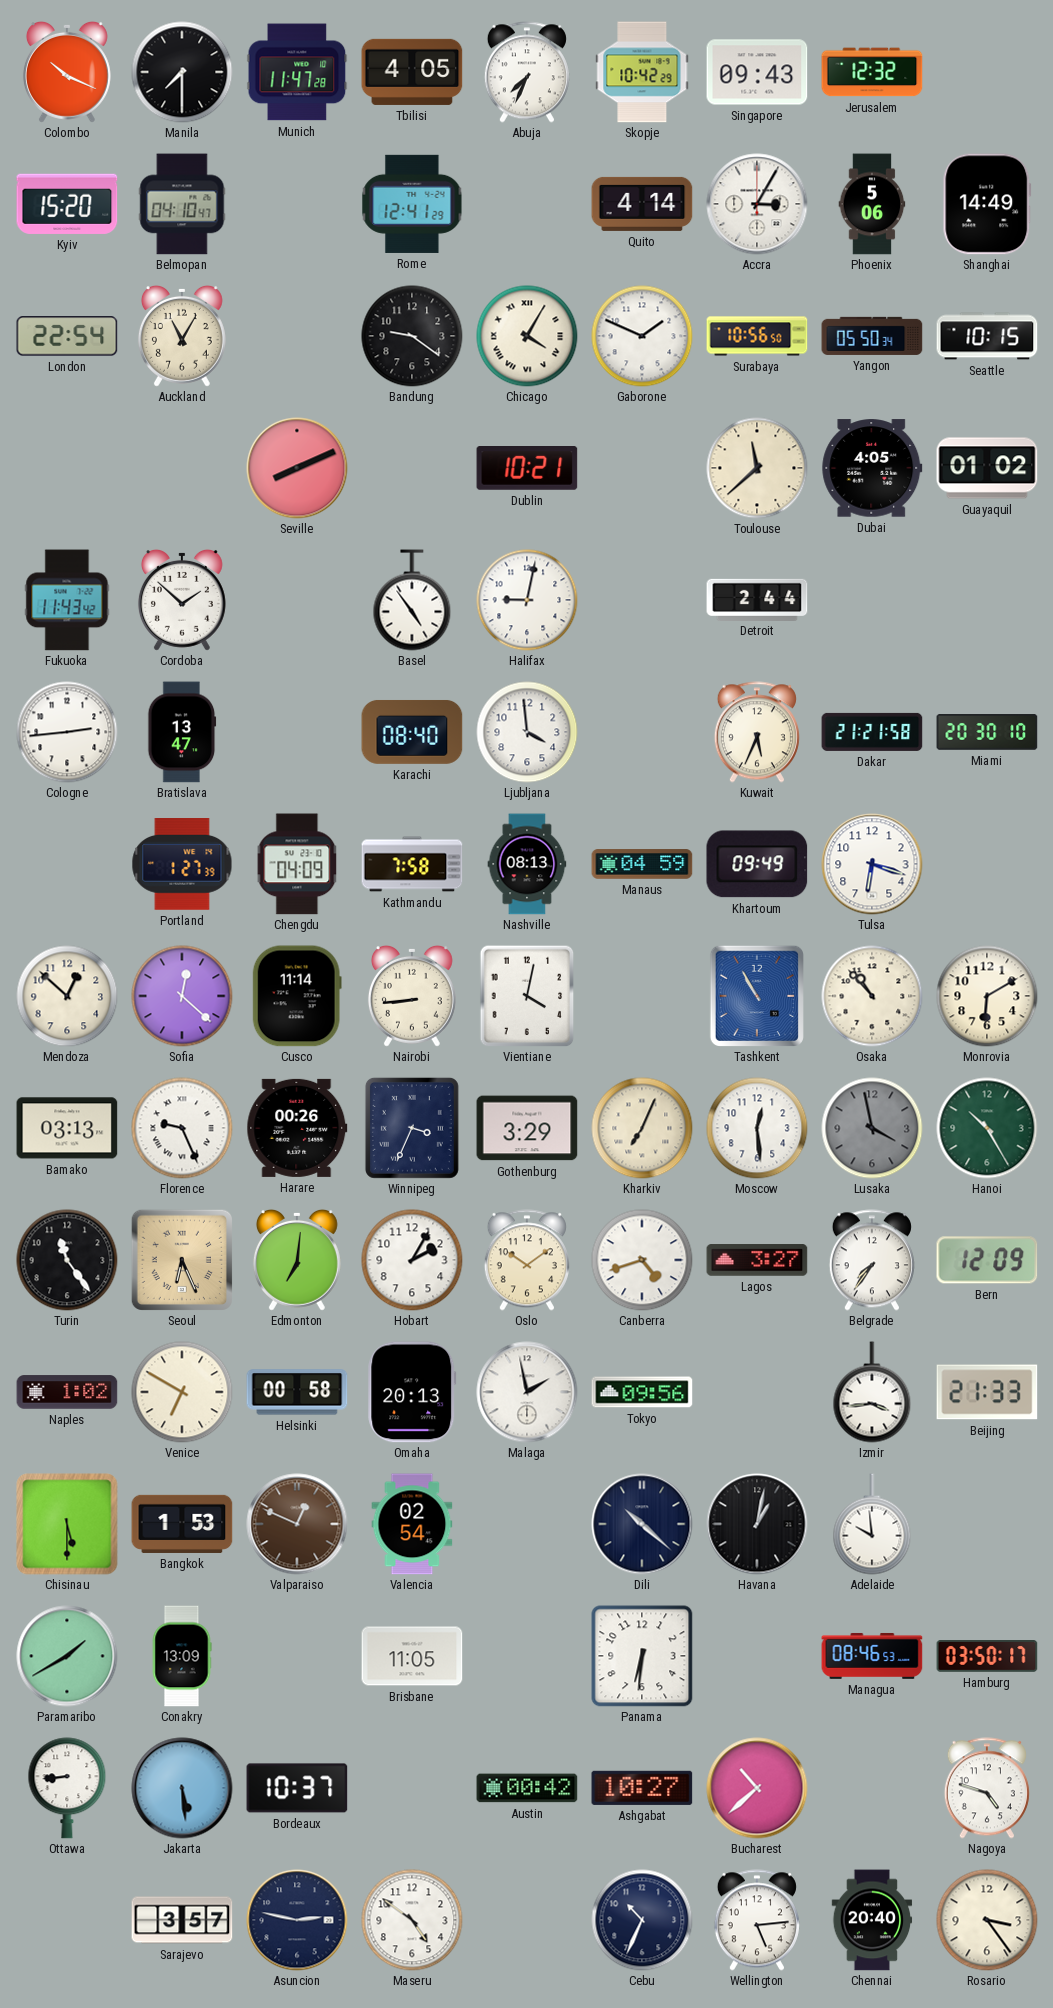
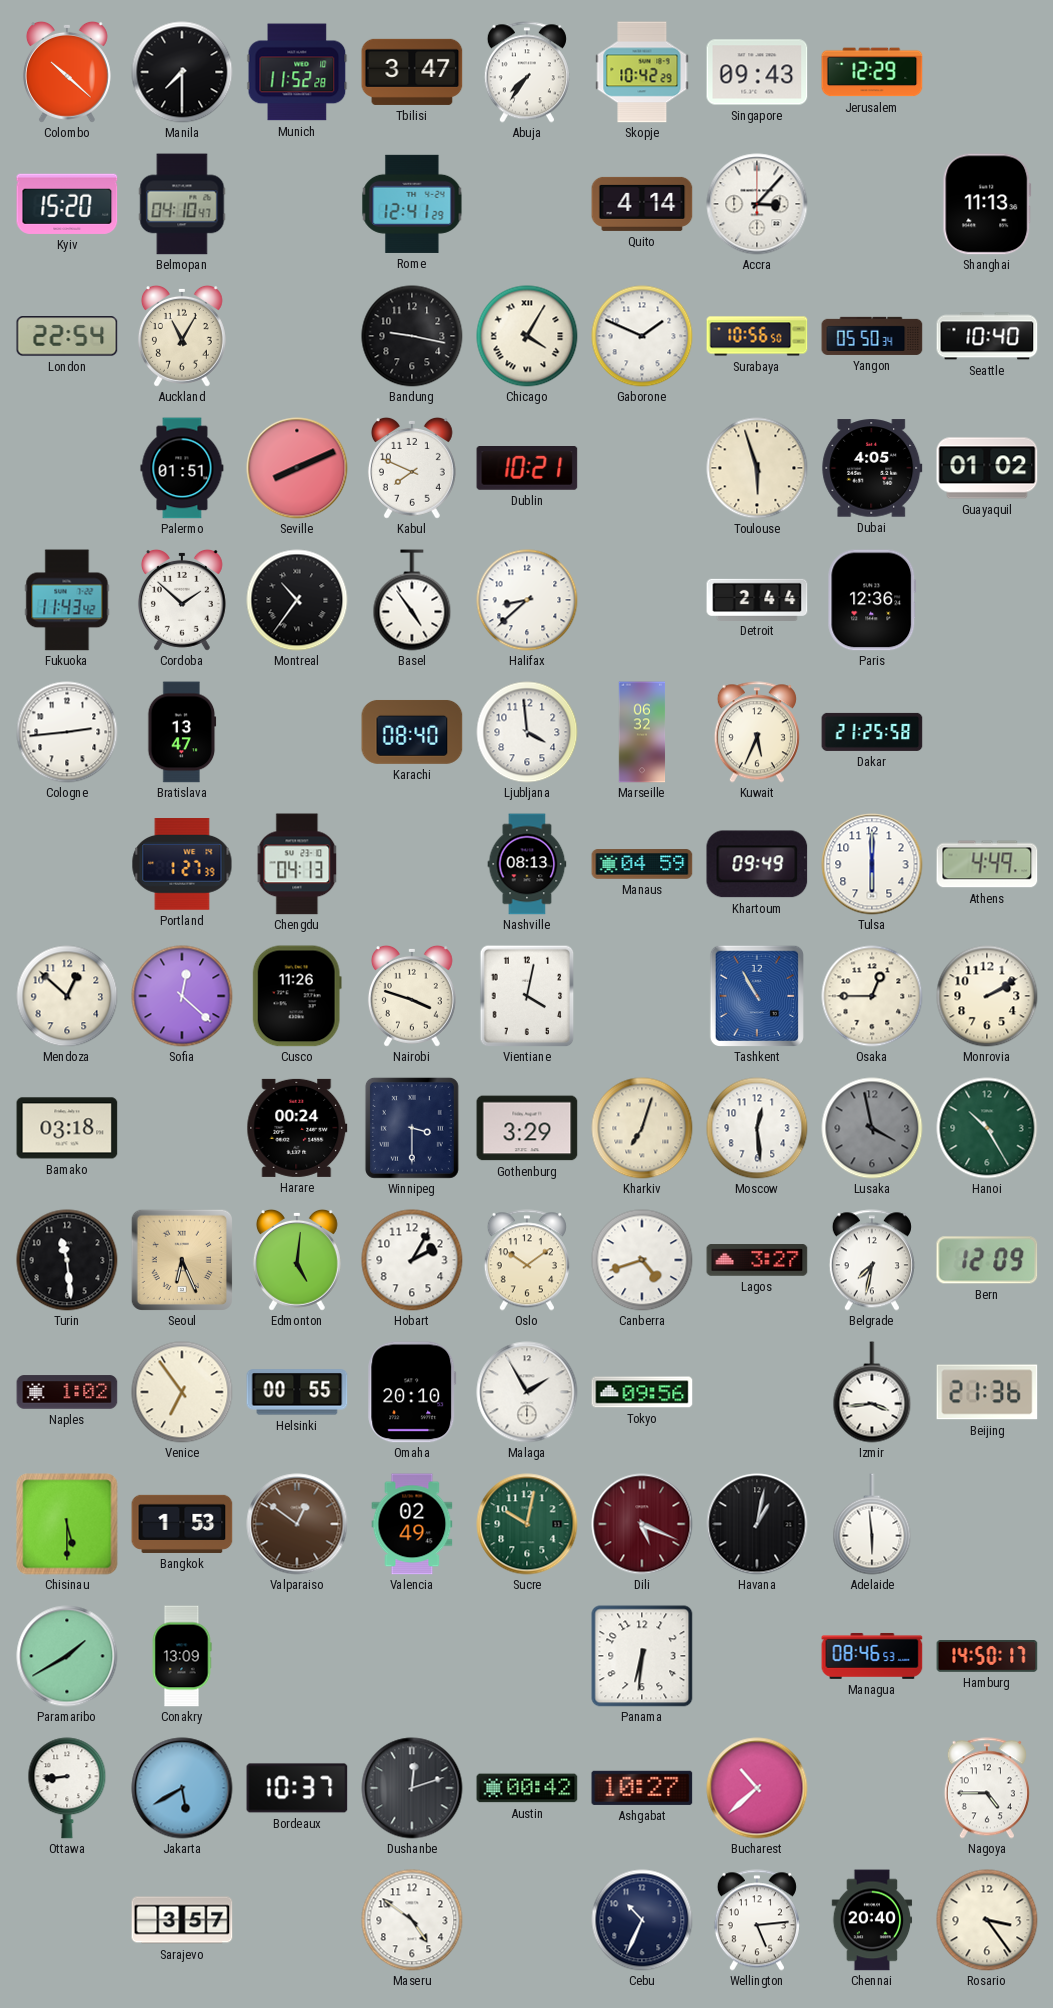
Colombo: 10:19 -> 10:22
Munich: 11:47 -> 11:52
Tbilisi: 4:05 -> 3:47
Abuja: 7:34 -> 7:36
Jerusalem: 12:32 -> 12:29
Accra: 3:05 -> 3:07
Phoenix: 5:06 -> none
Shanghai: 14:49 -> 11:13
Bandung: 9:21 -> 9:17
Seattle: 10:15 -> 10:40
Palermo: none -> 01:51
Kabul: none -> 7:49
Toulouse: 11:38 -> 5:57
Montreal: none -> 10:36
Halifax: 9:02 -> 8:38
Paris: none -> 12:36
Marseille: none -> 06:32
Dakar: 21:21 -> 21:25
Miami: 20:30 -> none
Chengdu: 04:09 -> 04:13
Kathmandu: 7:58 -> none
Tulsa: 6:18 -> 6:00
Athens: none -> 4:49
Cusco: 11:14 -> 11:26
Nairobi: 8:44 -> 3:48
Osaka: 10:53 -> 12:45
Monrovia: 6:10 -> 2:10
Bamako: 03:13 -> 03:18
Florence: 9:26 -> none
Harare: 00:26 -> 00:24
Winnipeg: 3:34 -> 3:30
Kharkiv: 7:04 -> 7:03
Turin: 11:24 -> 11:29
Edmonton: 7:01 -> 5:01
Belgrade: 7:36 -> 7:32
Venice: 6:50 -> 6:54
Helsinki: 00:58 -> 00:55
Omaha: 20:13 -> 20:10
Malaga: 1:58 -> 1:55
Beijing: 21:33 -> 21:36
Valparaiso: 12:49 -> 12:51
Valencia: 02:54 -> 02:49
Sucre: none -> 10:02
Dili: 10:22 -> 5:19
Dili dial: navy -> burgundy
Adelaide: 9:59 -> 5:59
Brisbane: 11:05 -> none
Hamburg: 03:50 -> 14:50
Jakarta: 5:29 -> 5:40
Dushanbe: none -> 12:12
Nagoya: 4:48 -> 4:45
Asuncion: 2:47 -> none
